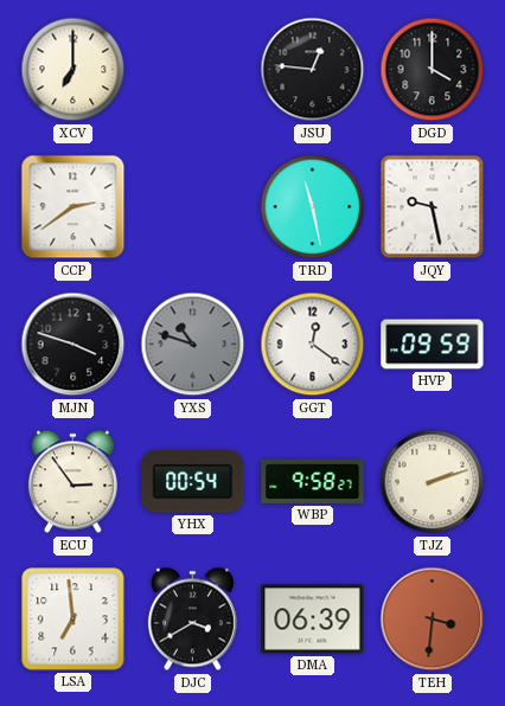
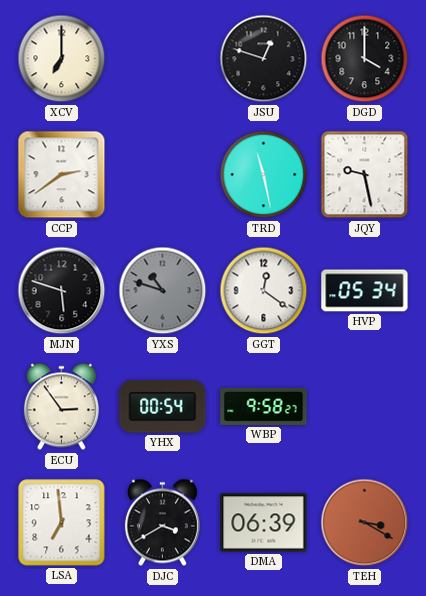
JSU: 12:46 -> 12:48
MJN: 3:48 -> 5:48
HVP: 09:59 -> 05:34
TJZ: 2:12 -> none
TEH: 3:31 -> 3:20
